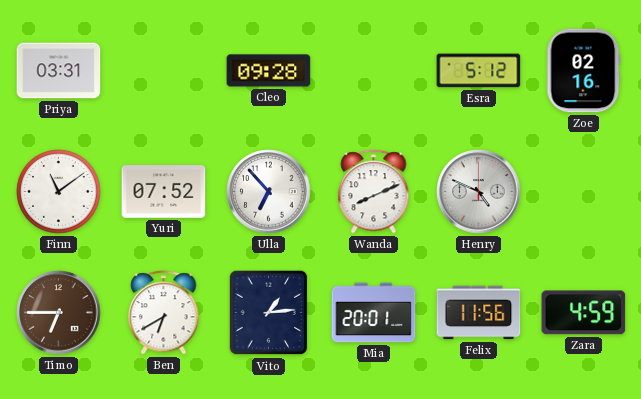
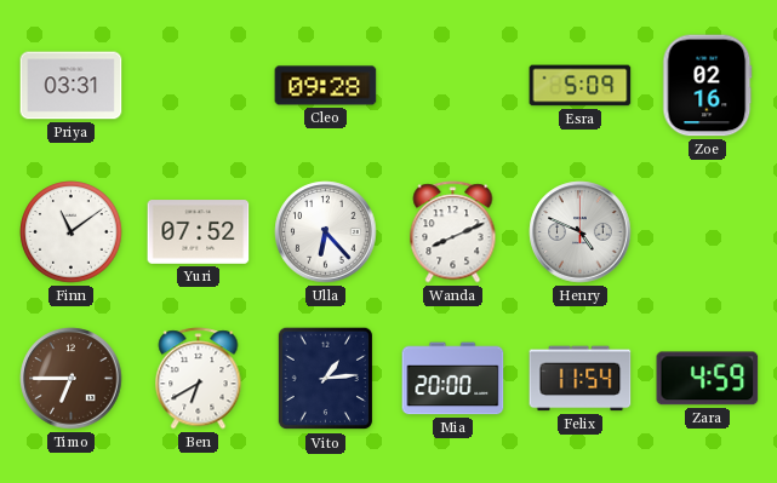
Esra: 5:12 -> 5:09
Ulla: 6:53 -> 6:23
Mia: 20:01 -> 20:00
Felix: 11:56 -> 11:54
